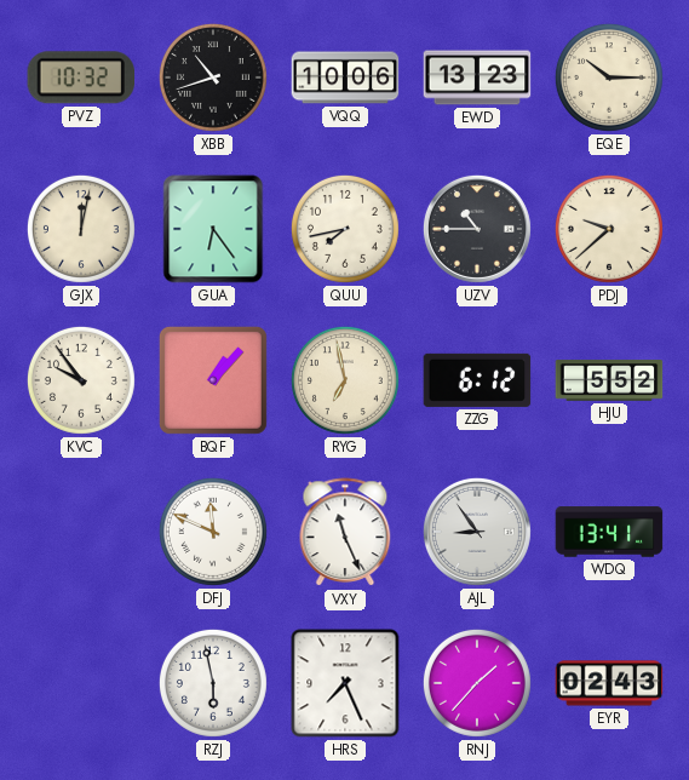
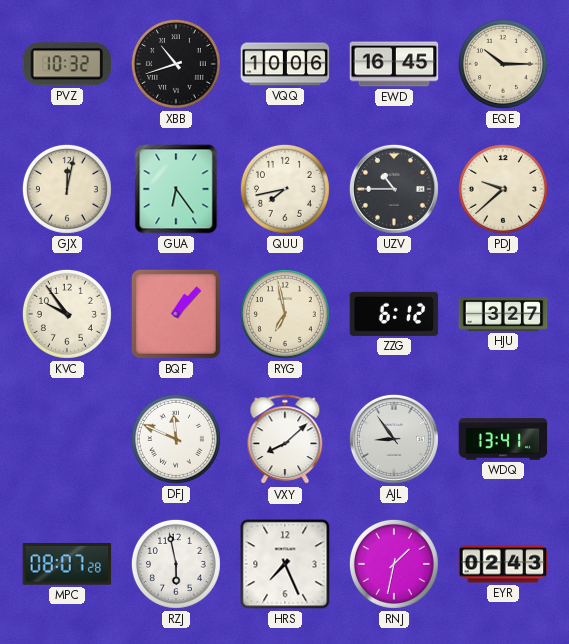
EWD: 13:23 -> 16:45
HJU: 5:52 -> 3:27
VXY: 11:26 -> 8:08
MPC: none -> 08:07
RNJ: 1:37 -> 1:32
